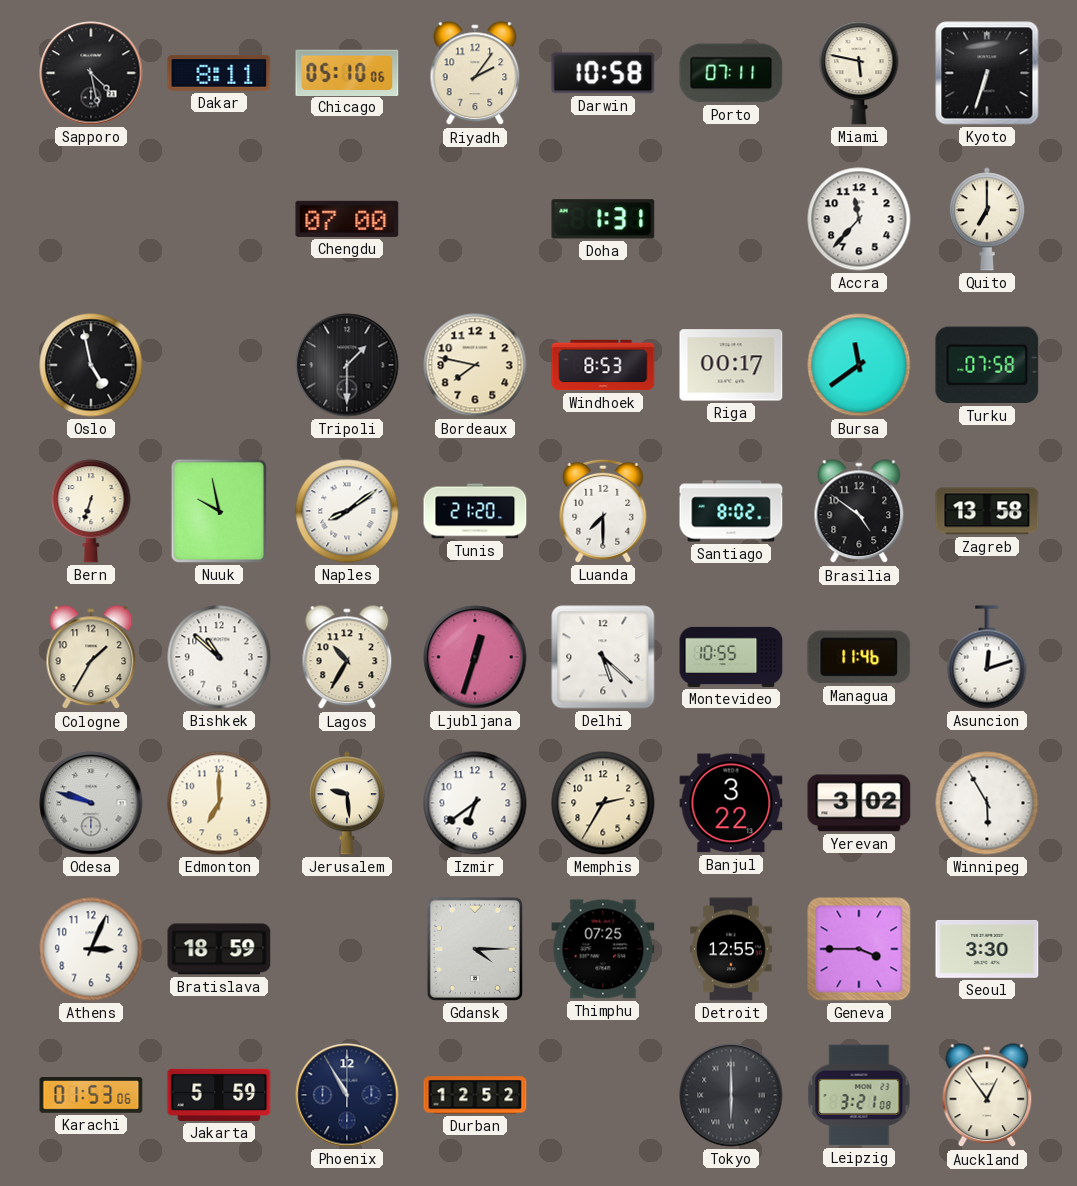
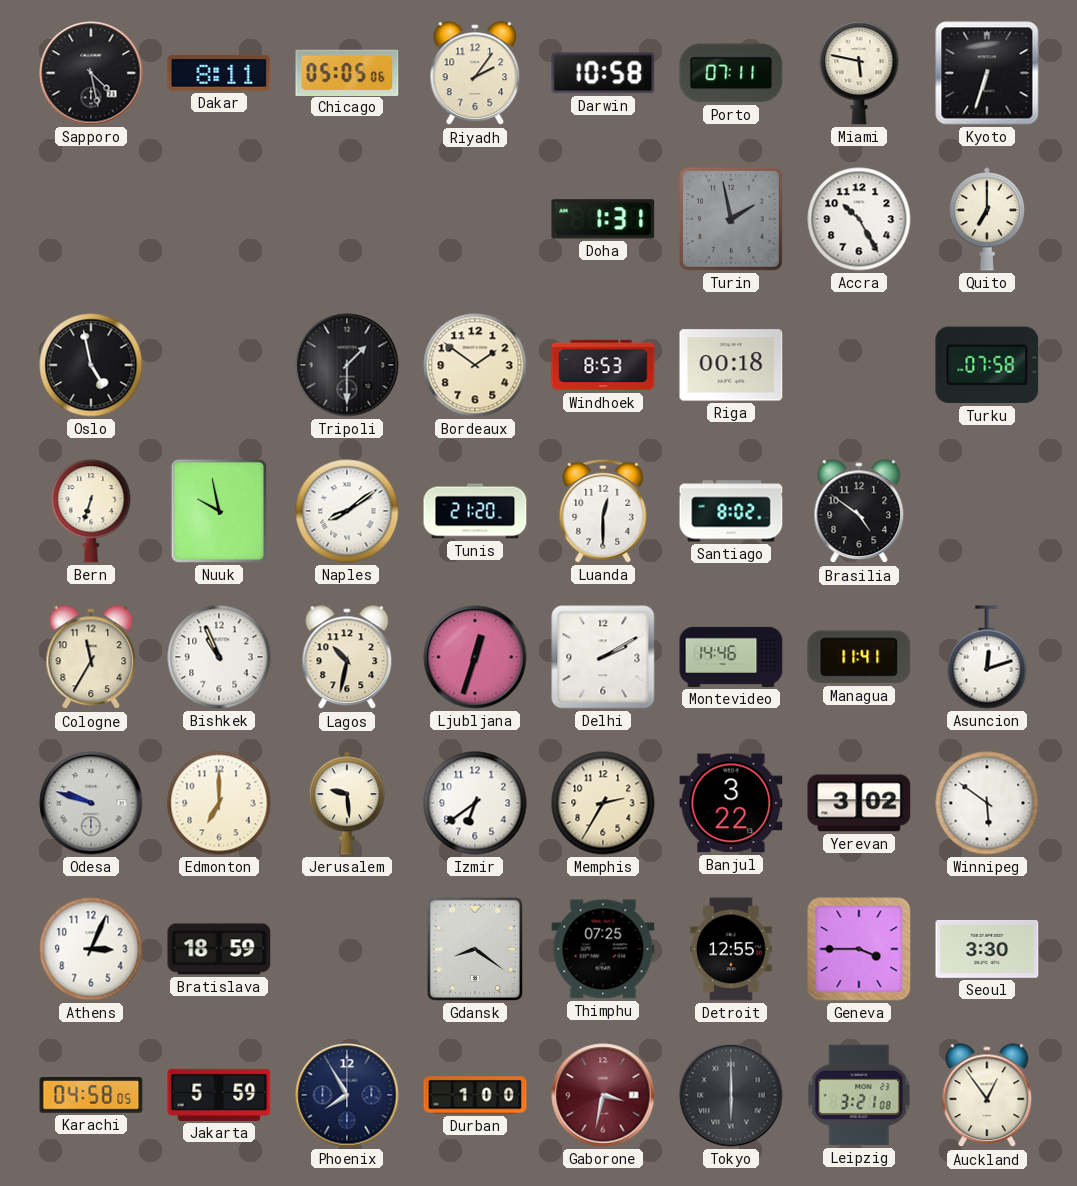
Chicago: 05:10 -> 05:05
Chengdu: 07:00 -> none
Turin: none -> 1:58
Accra: 11:37 -> 10:25
Bordeaux: 7:47 -> 1:51
Riga: 00:17 -> 00:18
Bursa: 11:39 -> none
Luanda: 7:30 -> 12:30
Zagreb: 13:58 -> none
Cologne: 1:35 -> 11:35
Bishkek: 10:52 -> 10:56
Lagos: 10:35 -> 10:32
Delhi: 5:22 -> 2:10
Montevideo: 10:55 -> 14:46
Managua: 11:46 -> 11:41
Winnipeg: 5:55 -> 5:51
Gdansk: 4:15 -> 8:21
Karachi: 01:53 -> 04:58
Phoenix: 10:55 -> 7:55
Durban: 12:52 -> 1:00
Gaborone: none -> 3:32
